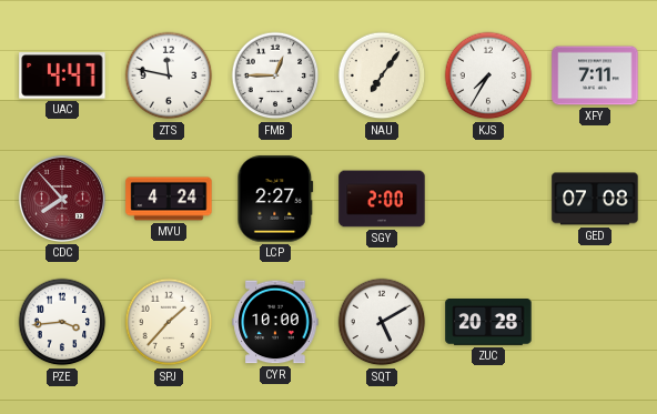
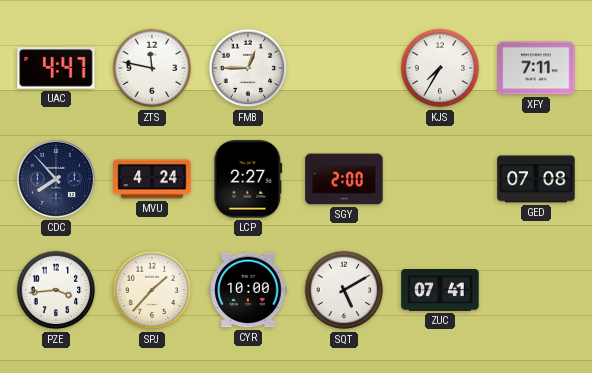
NAU: 7:06 -> none
CDC dial: burgundy -> navy
ZUC: 20:28 -> 07:41
